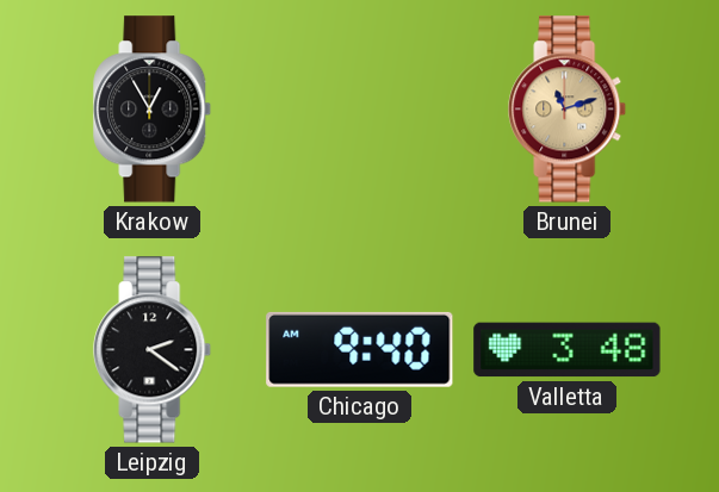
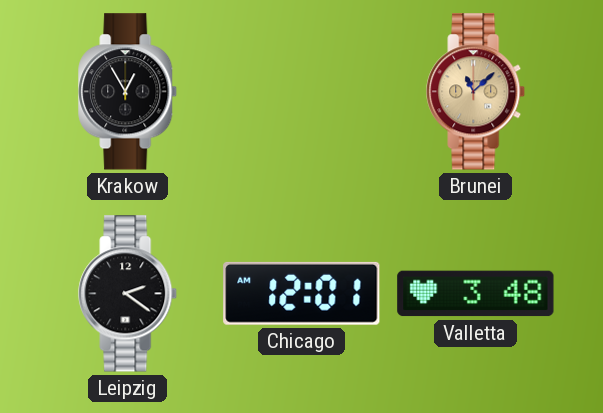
Brunei: 11:12 -> 11:08
Chicago: 9:40 -> 12:01
